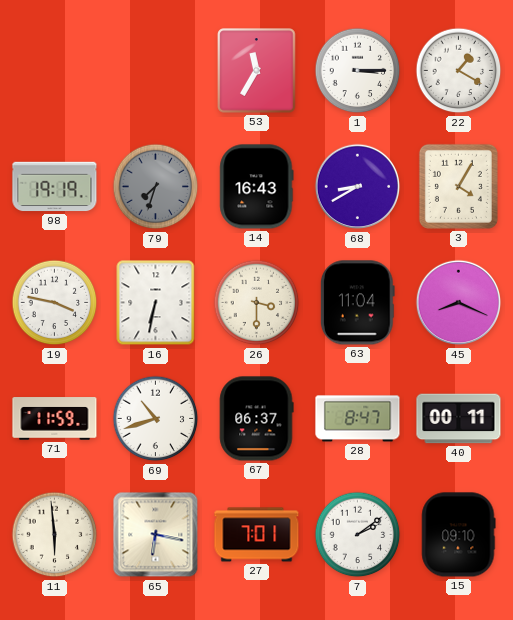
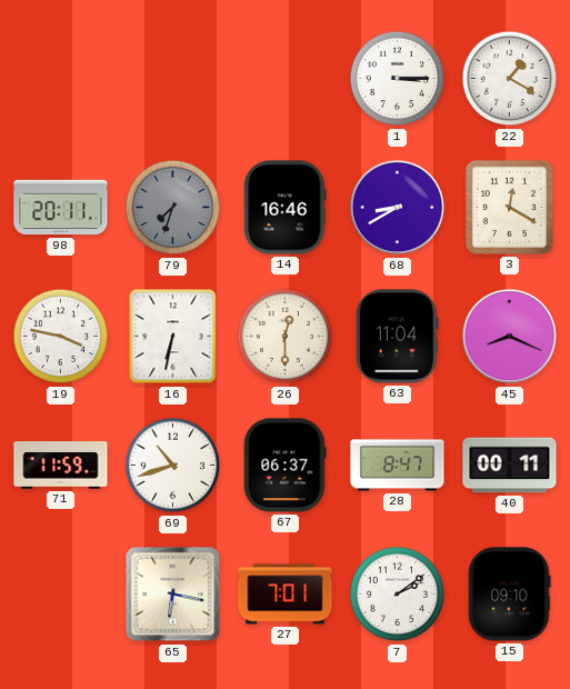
53: 11:35 -> none
98: 19:19 -> 20:11
14: 16:43 -> 16:46
3: 4:05 -> 12:20
26: 3:30 -> 12:30
11: 5:59 -> none
